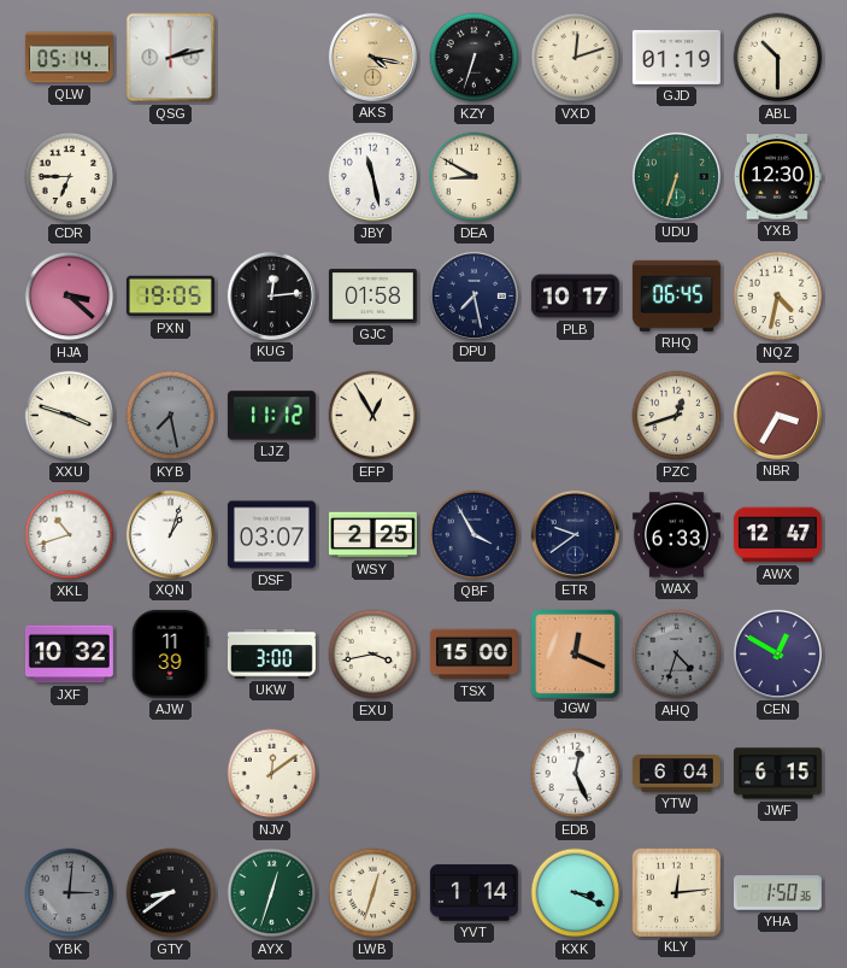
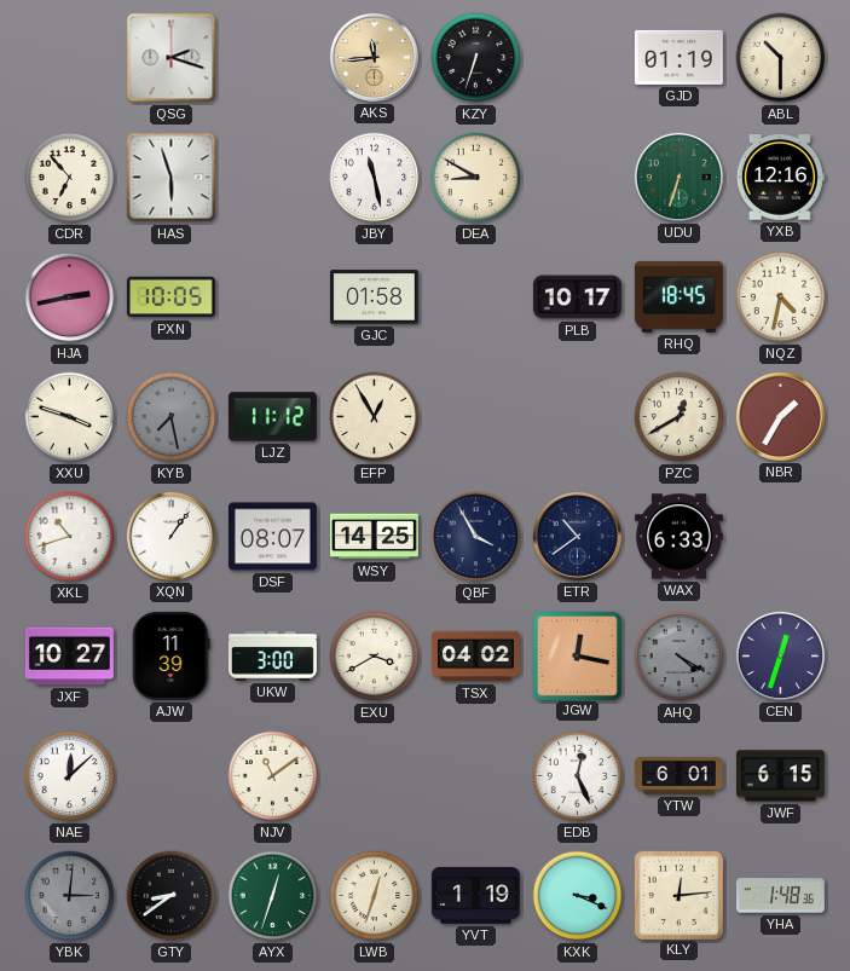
QLW: 05:14 -> none
QSG: 2:13 -> 2:18
AKS: 4:17 -> 11:44
VXD: 12:12 -> none
CDR: 6:45 -> 6:53
HAS: none -> 5:57
YXB: 12:30 -> 12:16
HJA: 3:22 -> 2:43
PXN: 19:05 -> 10:05
KUG: 12:14 -> none
DPU: 7:28 -> none
RHQ: 06:45 -> 18:45
PZC: 12:42 -> 12:40
NBR: 3:35 -> 1:35
XQN: 1:03 -> 1:06
DSF: 03:07 -> 08:07
WSY: 2:25 -> 14:25
ETR: 9:39 -> 10:39
AWX: 12:47 -> none
JXF: 10:32 -> 10:27
EXU: 3:43 -> 3:40
TSX: 15:00 -> 04:02
JGW: 12:19 -> 12:17
AHQ: 4:33 -> 4:20
CEN: 12:50 -> 12:33
NAE: none -> 12:08
NJV: 12:09 -> 11:09
YTW: 6:04 -> 6:01
YVT: 1:14 -> 1:19
YHA: 1:50 -> 1:48
